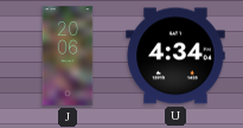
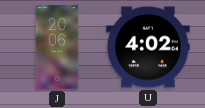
U: 4:34 -> 4:02
